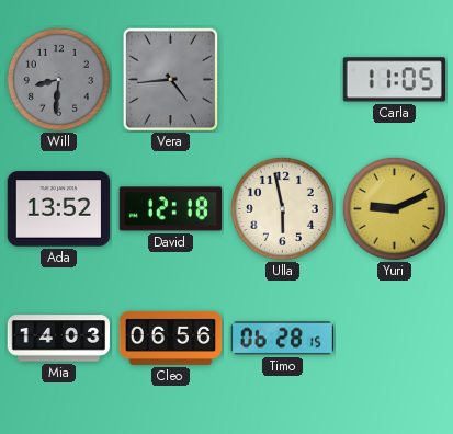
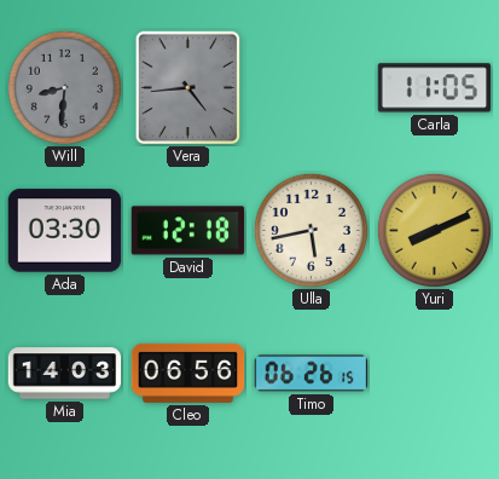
Ada: 13:52 -> 03:30
Ulla: 5:58 -> 5:43
Yuri: 9:11 -> 8:11
Timo: 06:28 -> 06:26
